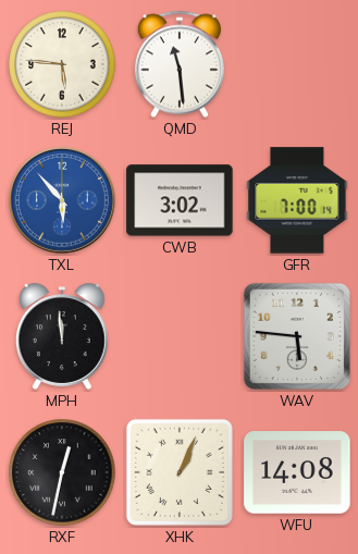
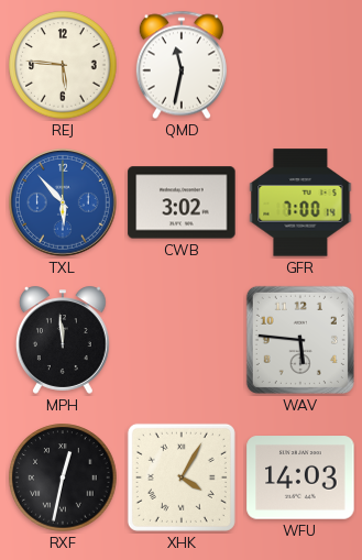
QMD: 11:29 -> 11:32
XHK: 1:04 -> 4:05
WFU: 14:08 -> 14:03
